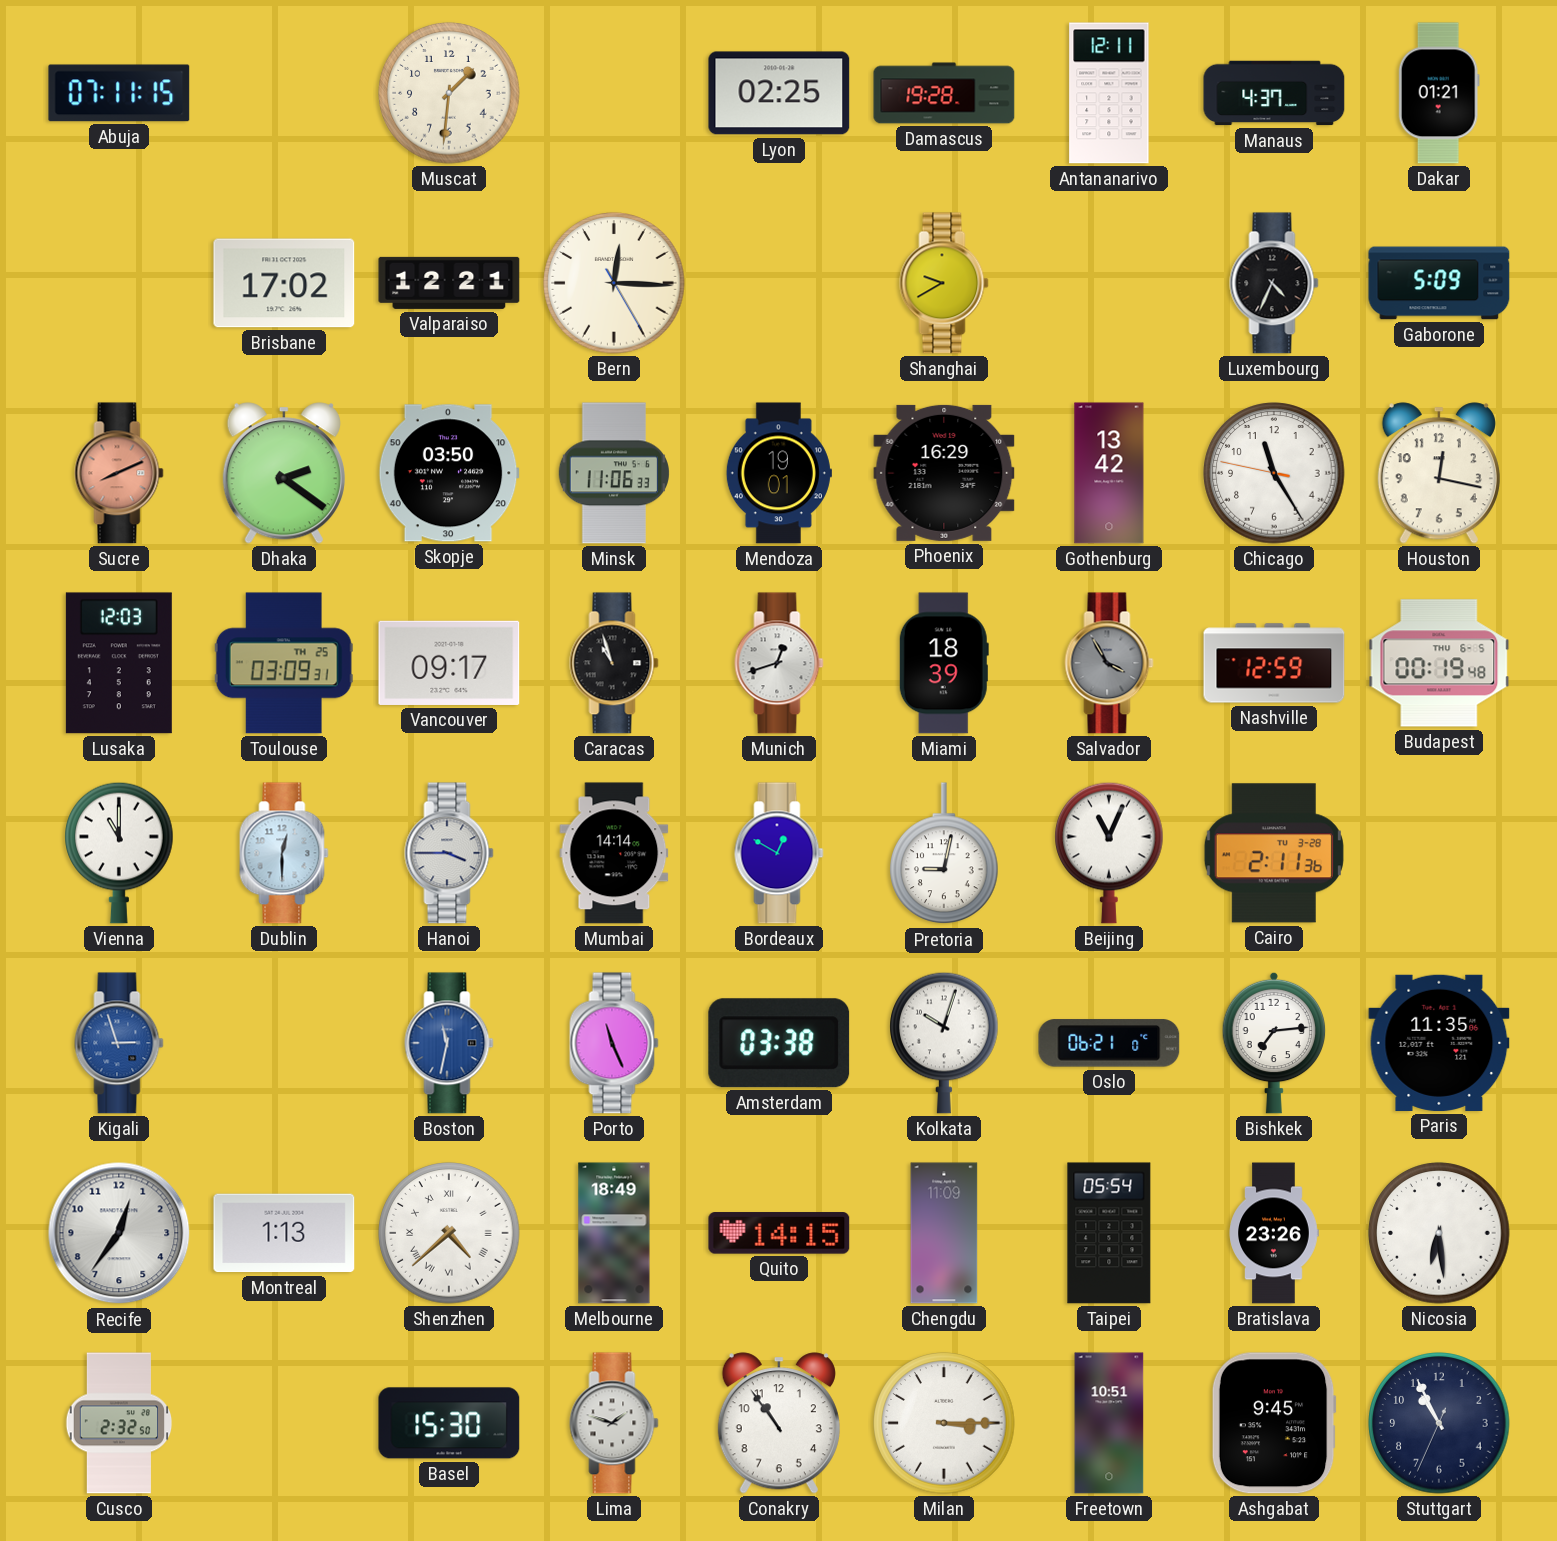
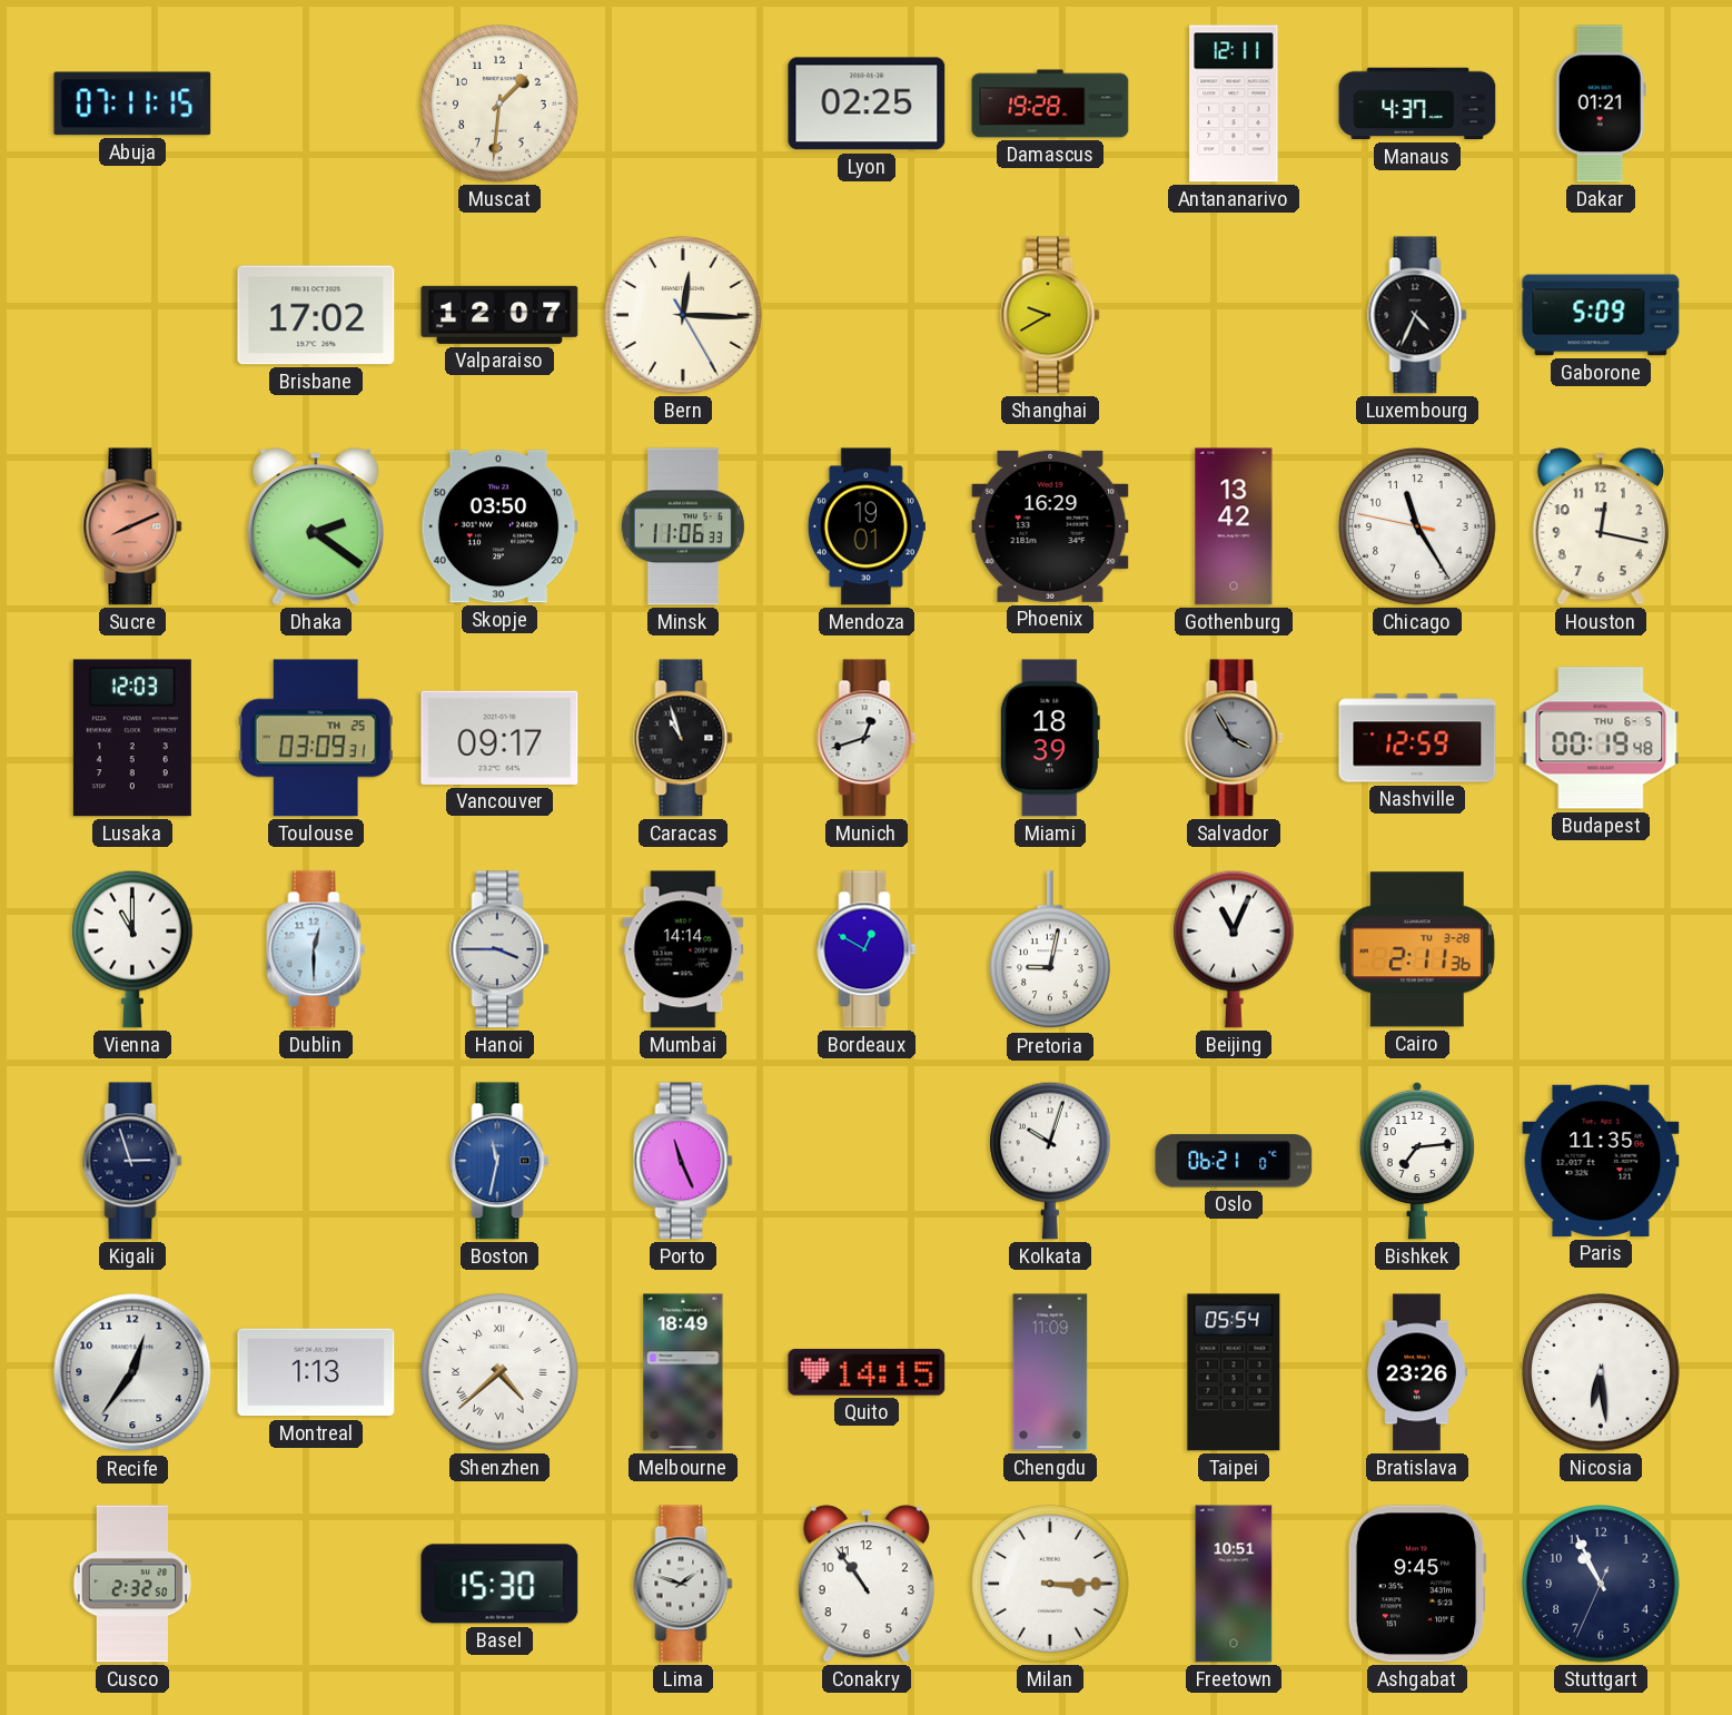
Valparaiso: 12:21 -> 12:07
Kigali dial: blue -> navy
Amsterdam: 03:38 -> none
